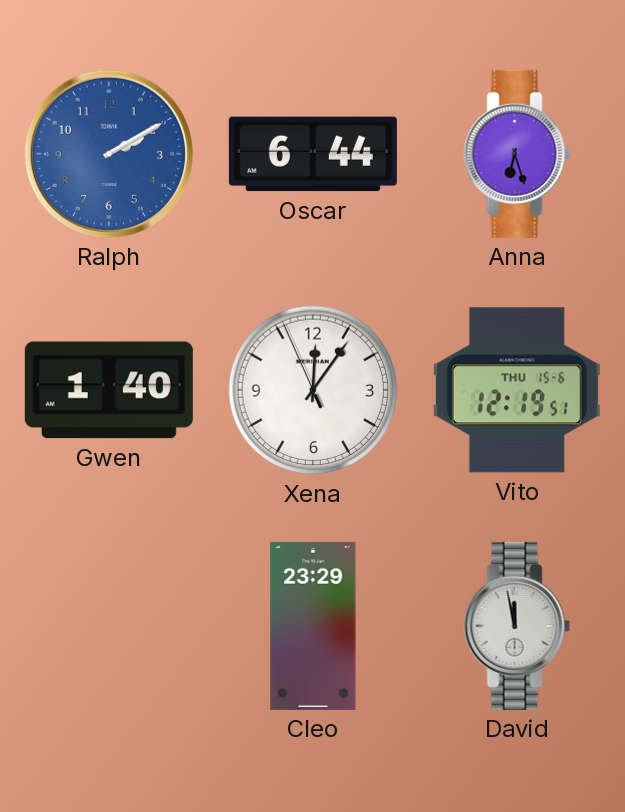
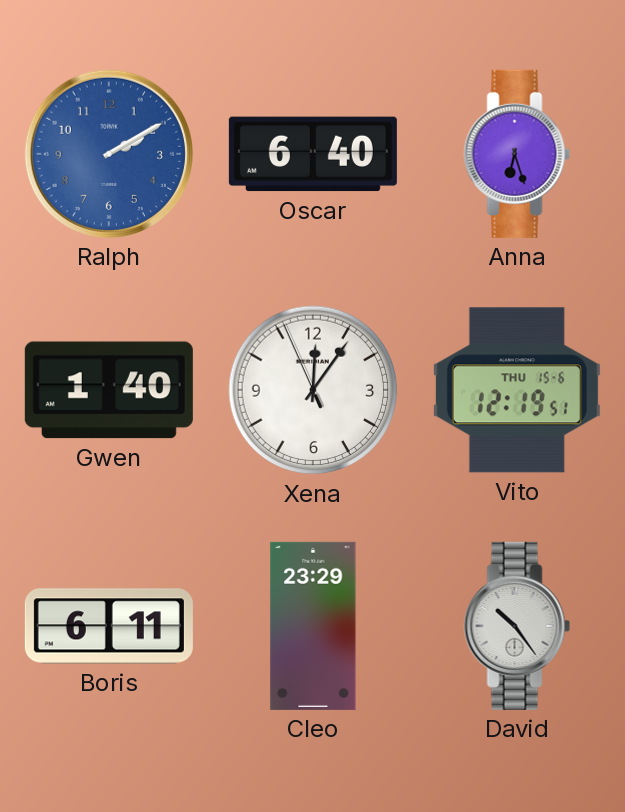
Oscar: 6:44 -> 6:40
Boris: none -> 6:11
David: 11:58 -> 10:24
